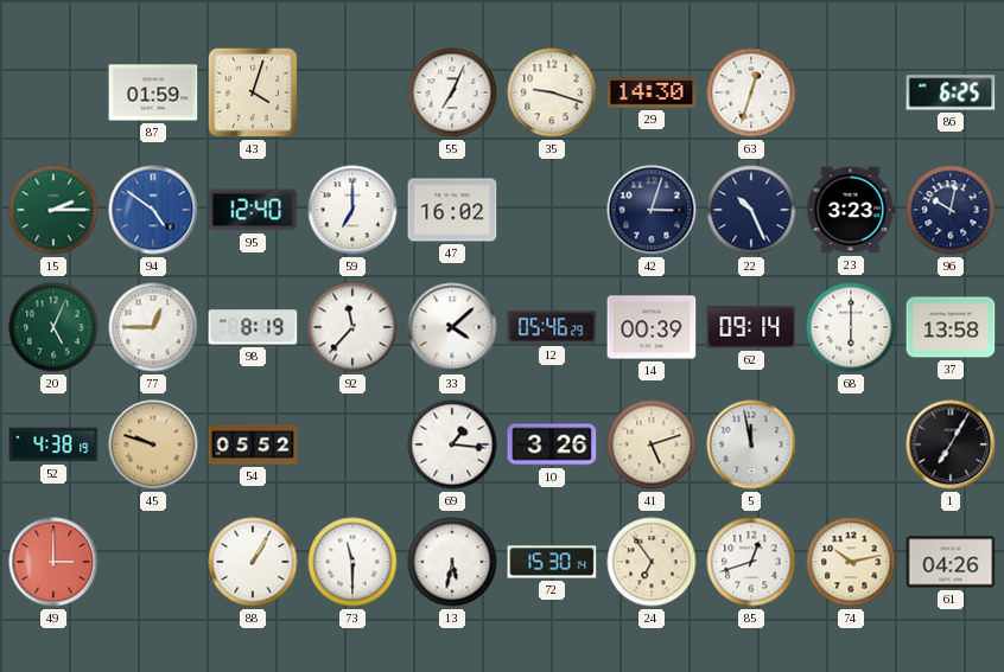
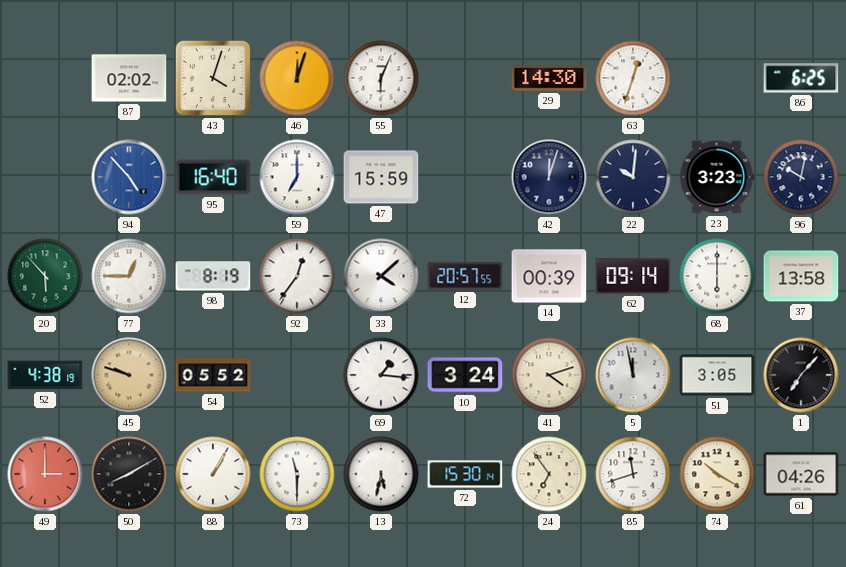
87: 01:59 -> 02:02
46: none -> 12:03
55: 7:04 -> 6:04
35: 9:18 -> none
15: 2:15 -> none
94: 4:51 -> 4:53
95: 12:40 -> 16:40
47: 16:02 -> 15:59
42: 3:03 -> 12:03
22: 10:26 -> 10:01
20: 5:04 -> 5:53
92: 11:37 -> 12:36
12: 05:46 -> 20:57
10: 3:26 -> 3:24
41: 5:12 -> 4:12
51: none -> 3:05
1: 7:05 -> 7:07
50: none -> 8:10
85: 12:42 -> 11:42
74: 10:13 -> 10:20
